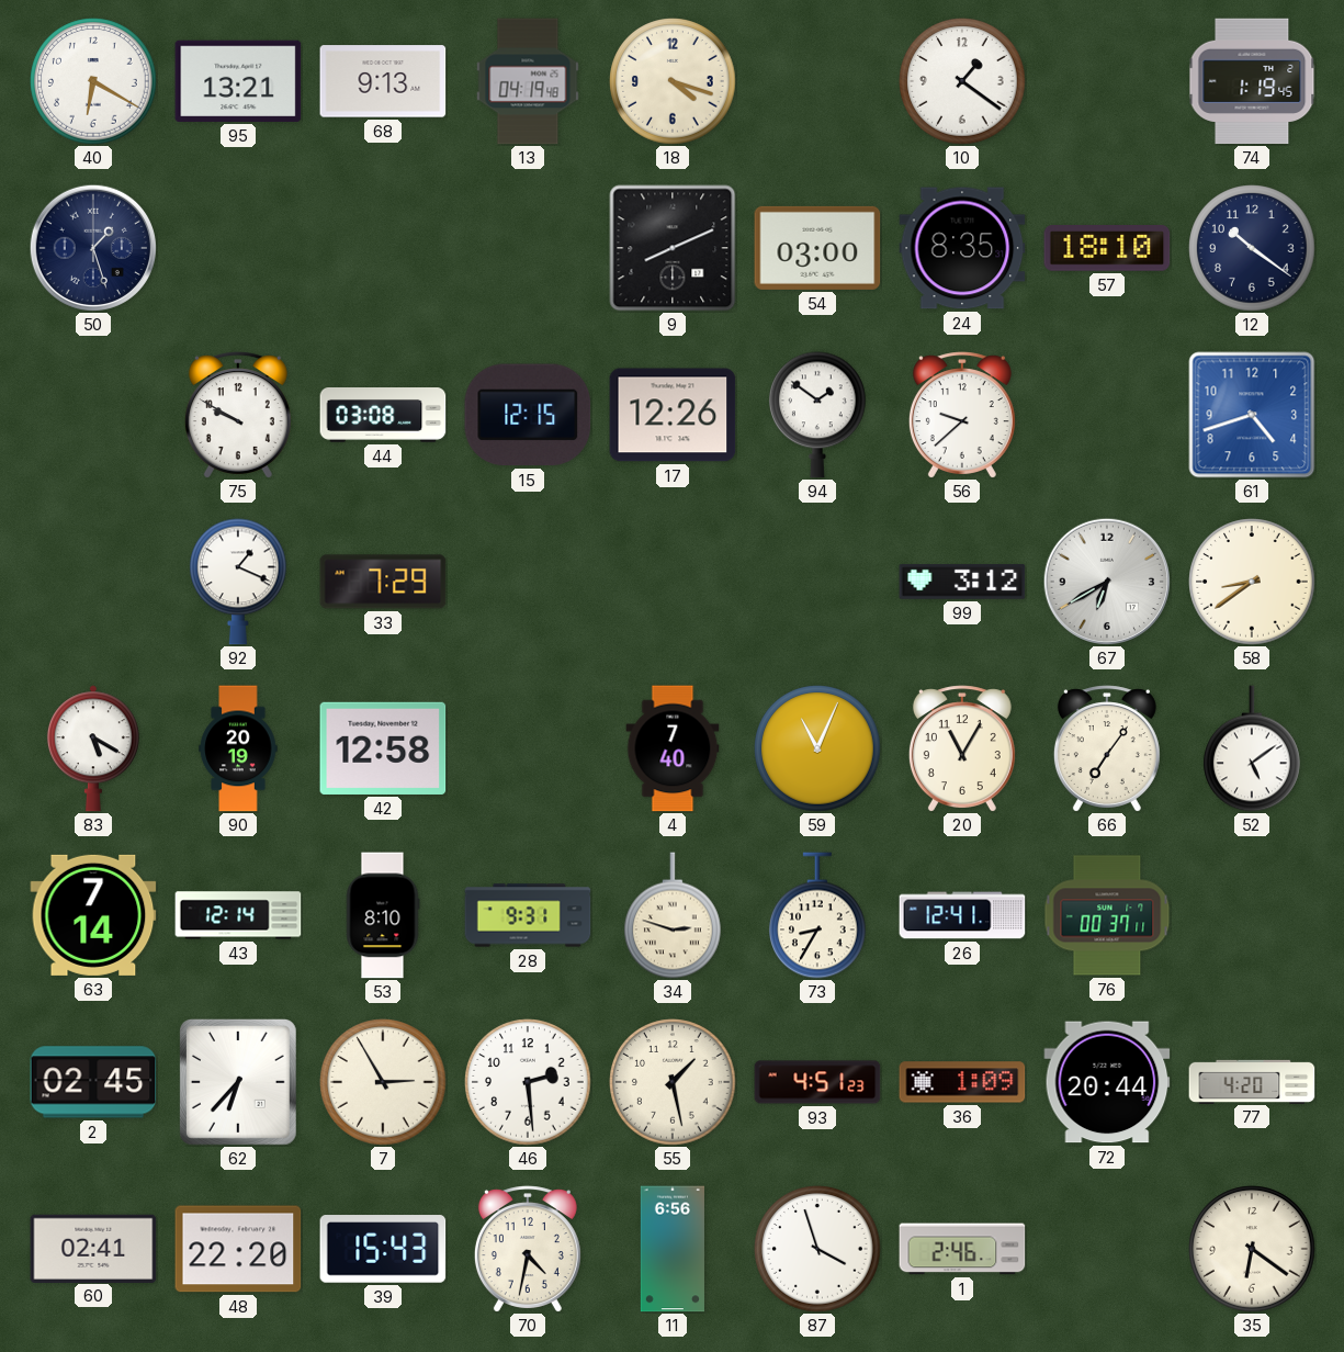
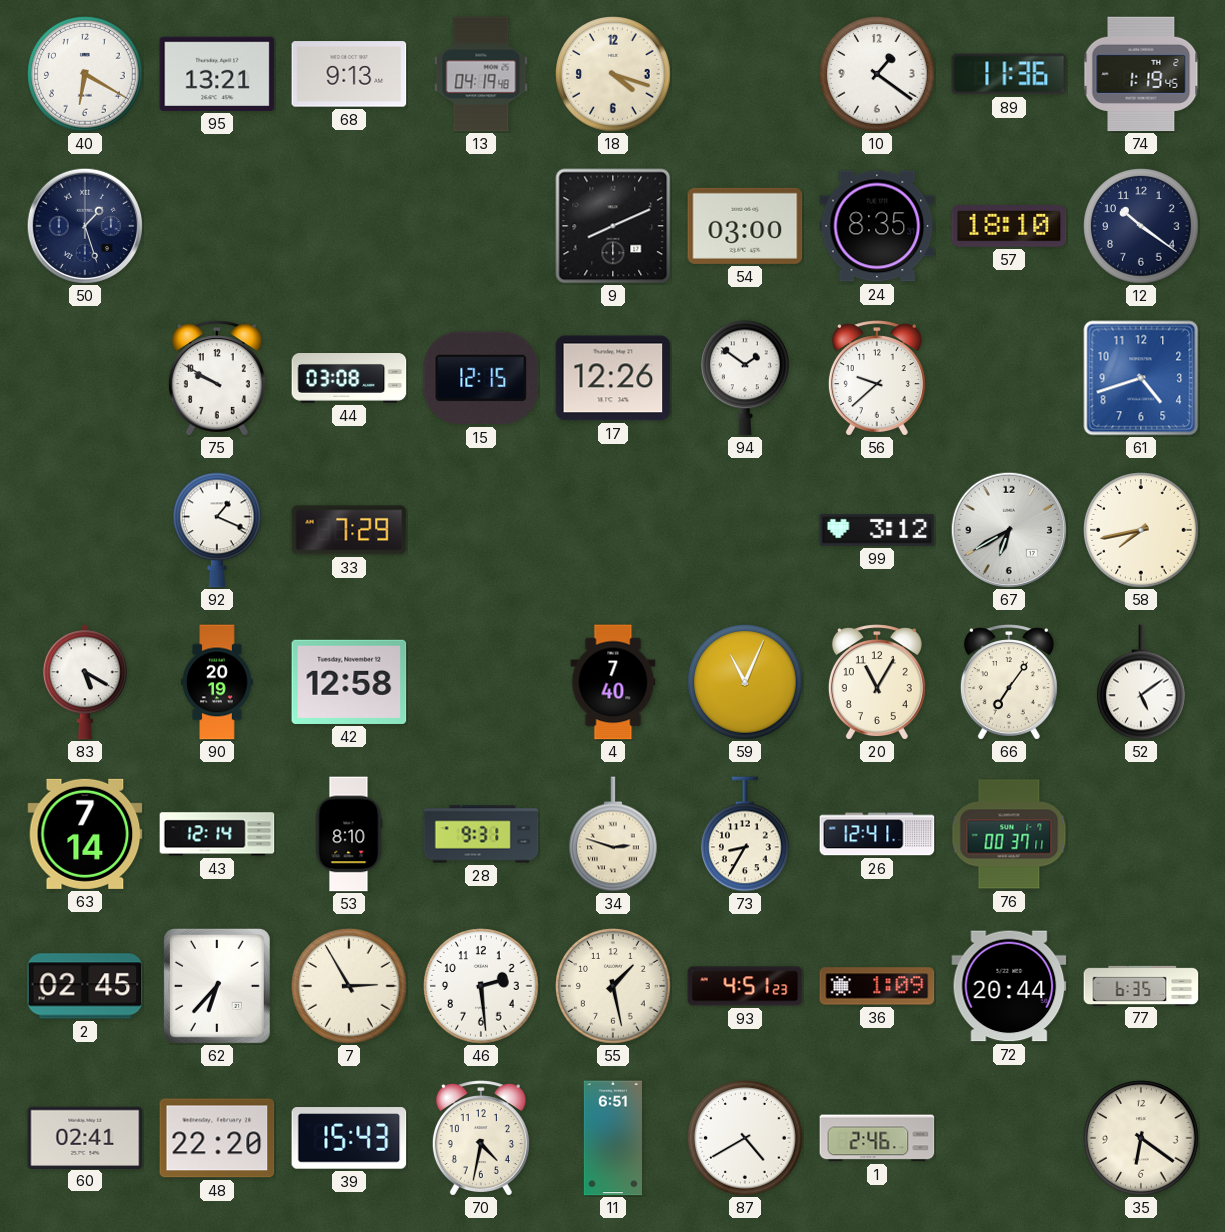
89: none -> 11:36
58: 8:39 -> 7:43
77: 4:20 -> 6:35
11: 6:56 -> 6:51
87: 3:57 -> 4:40
